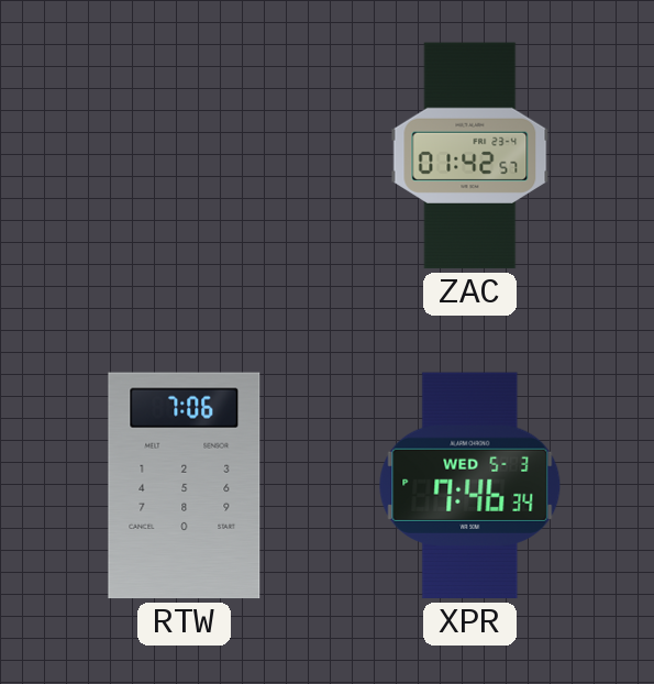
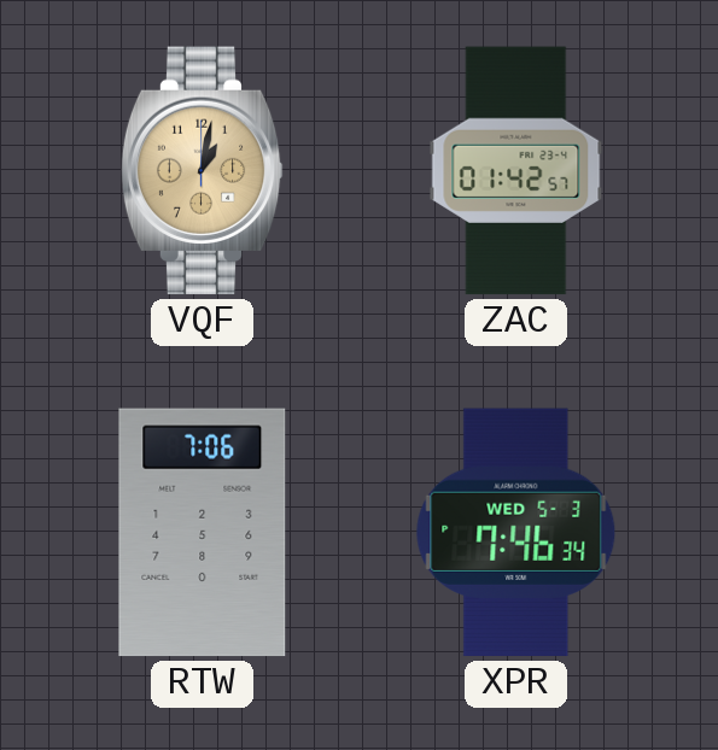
VQF: none -> 1:02
